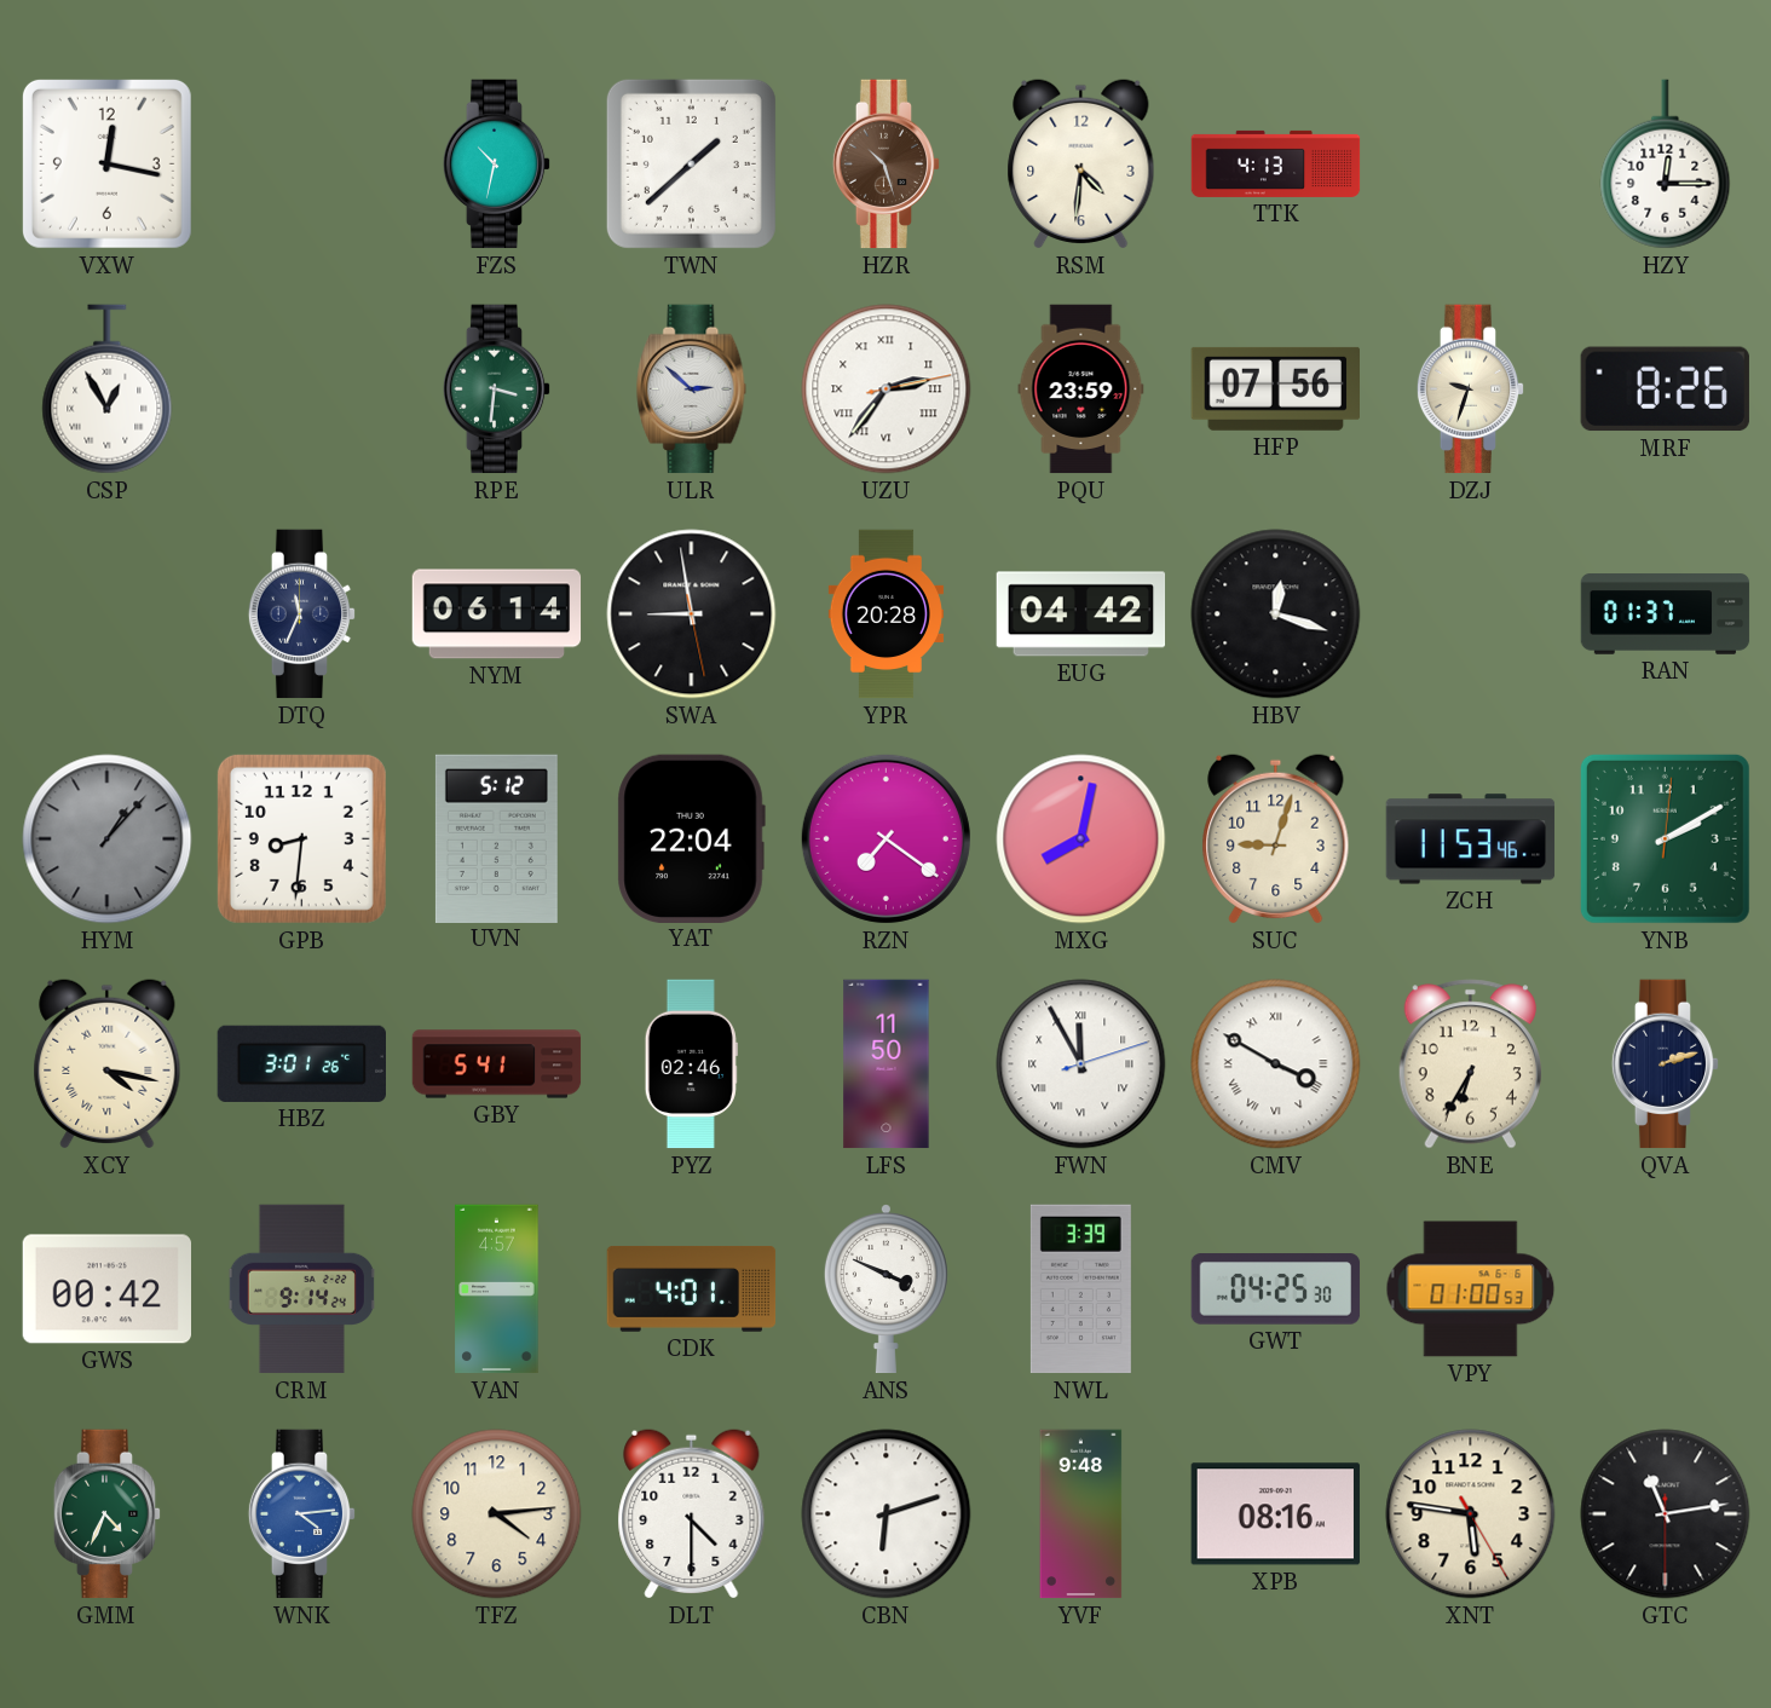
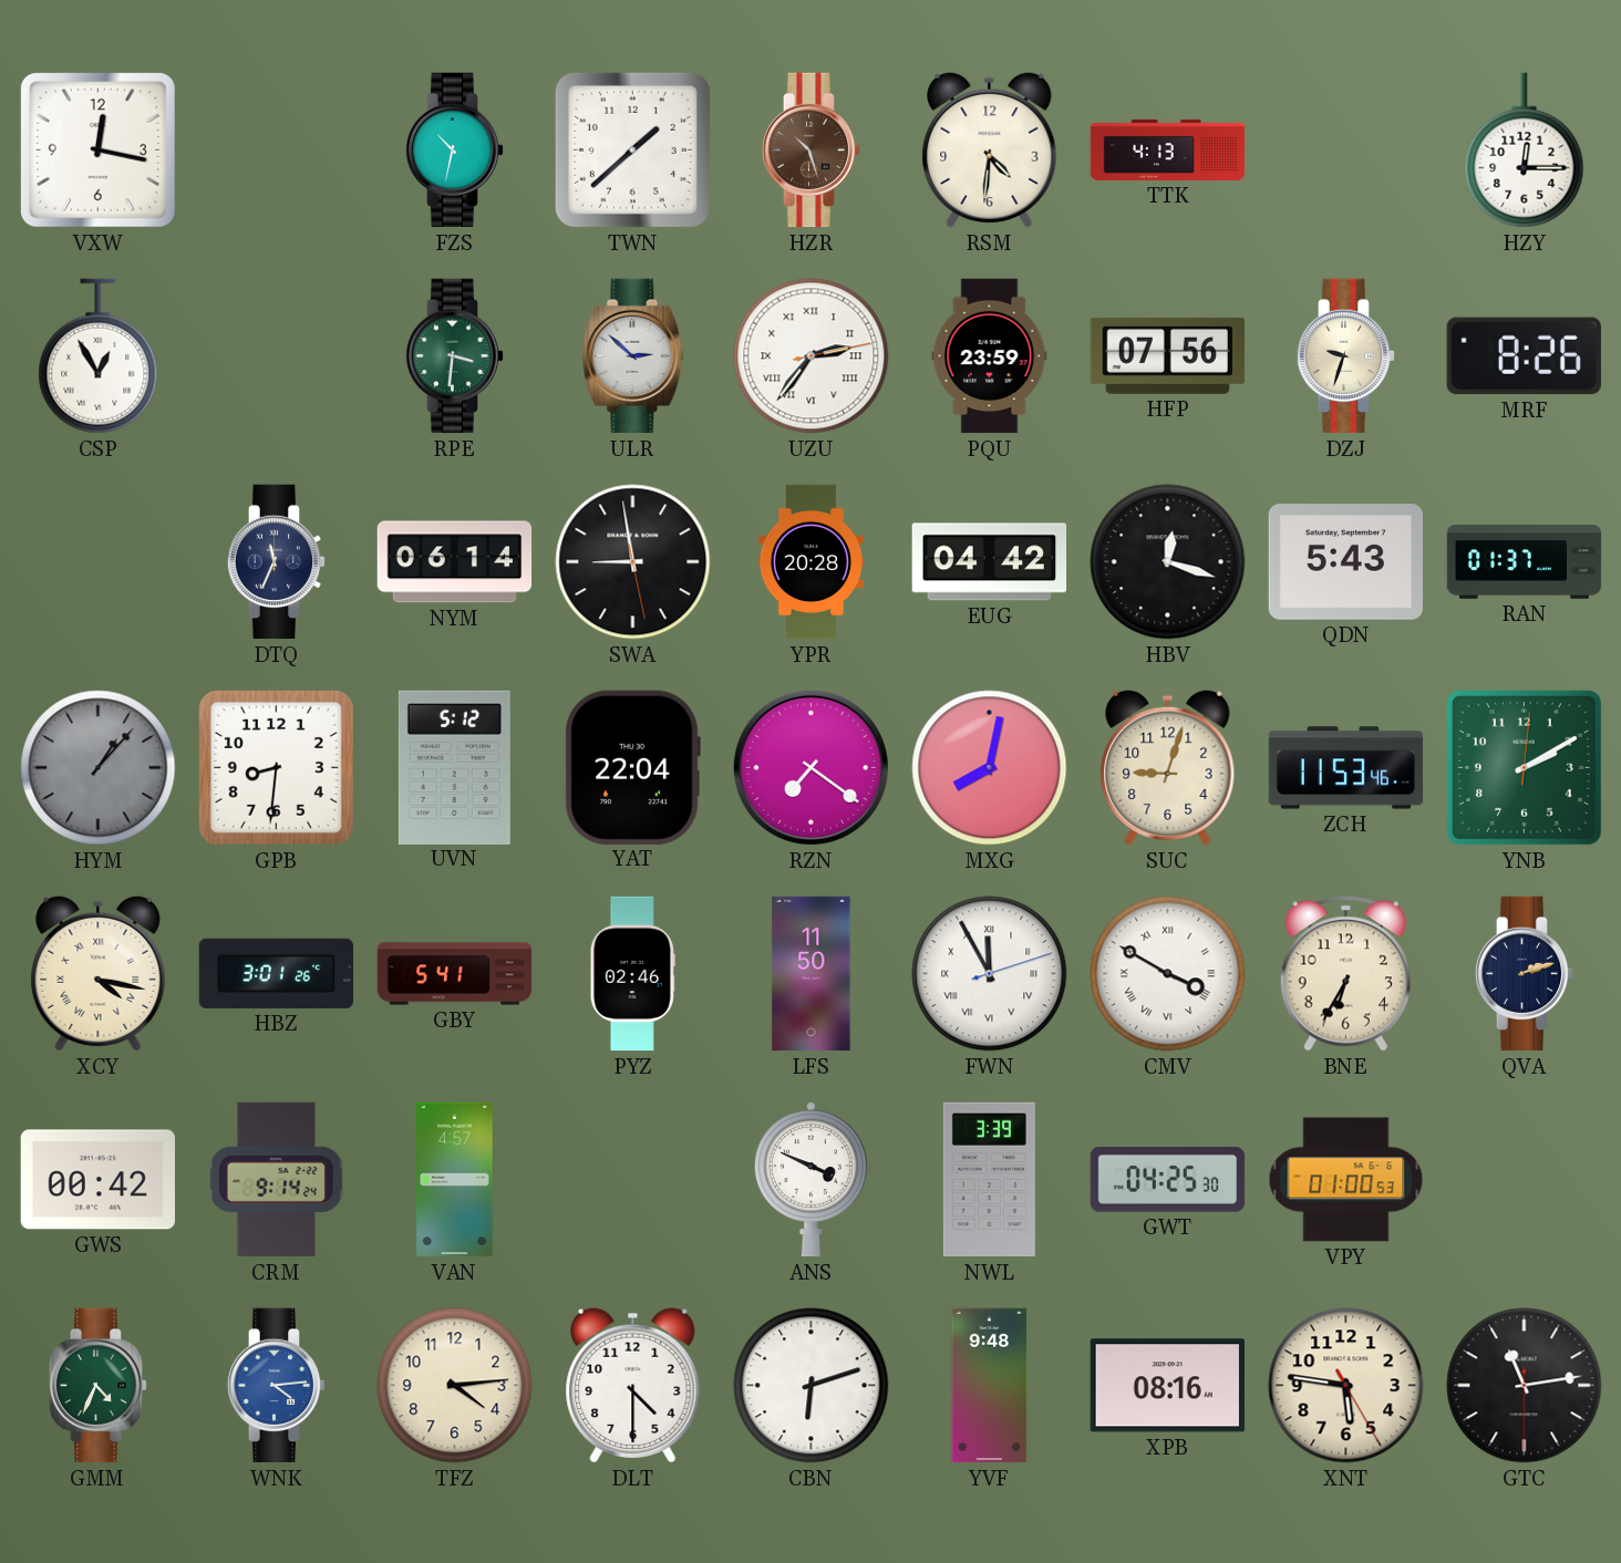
QDN: none -> 5:43
CDK: 4:01 -> none
